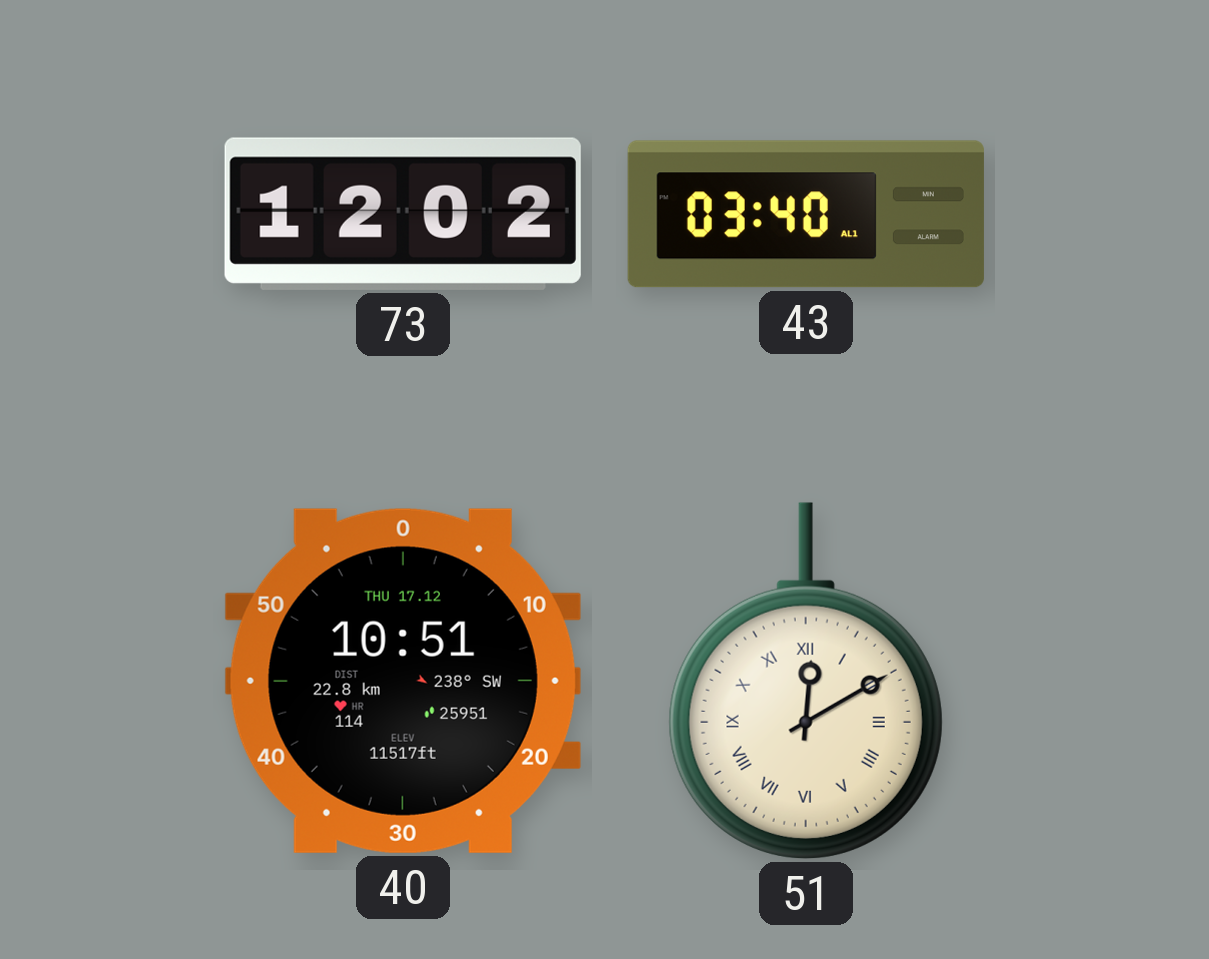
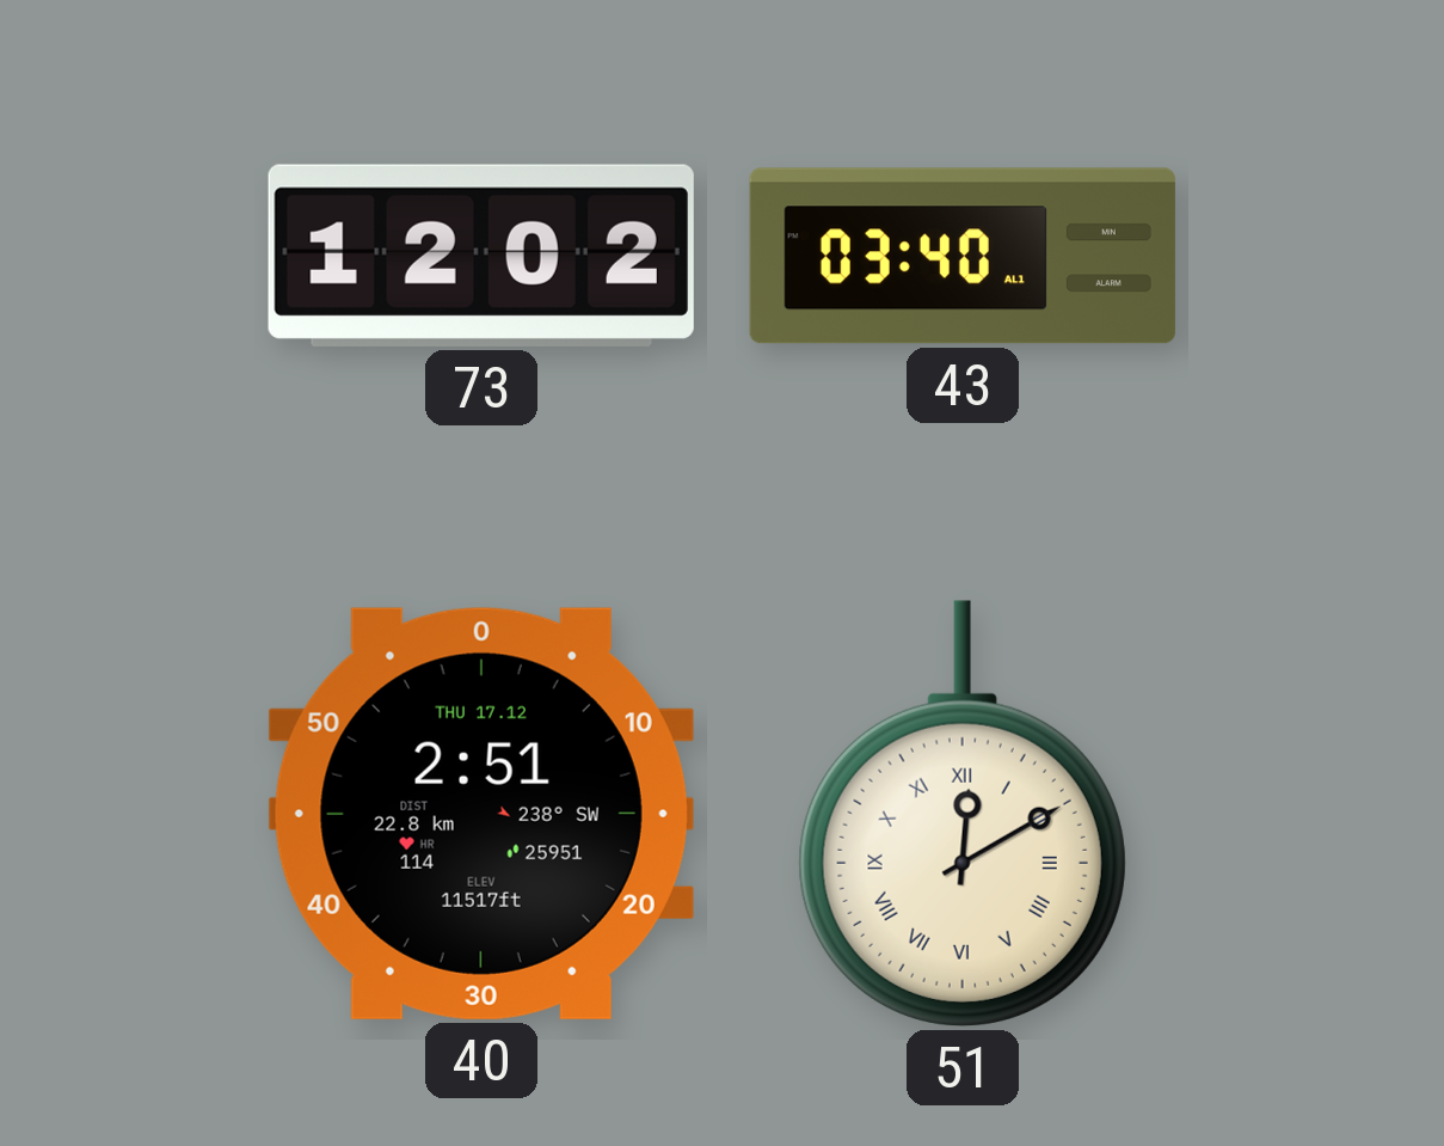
40: 10:51 -> 2:51
